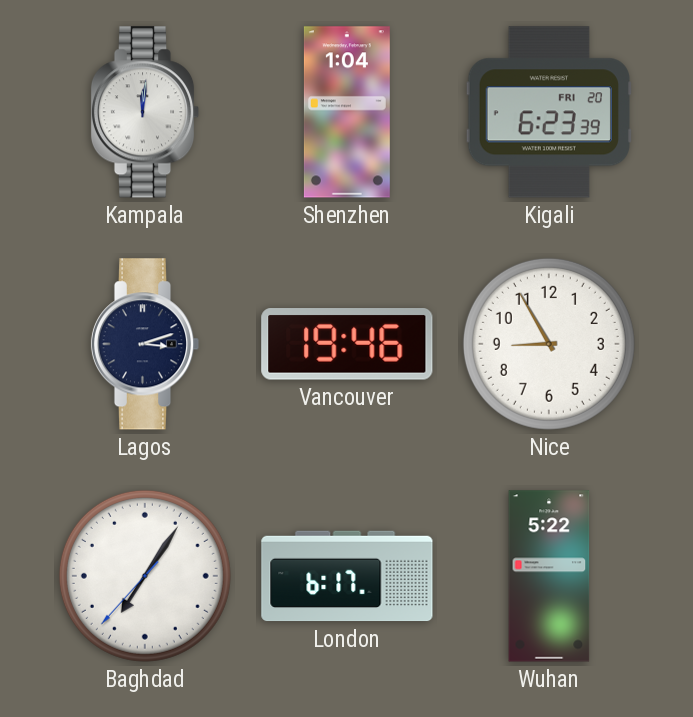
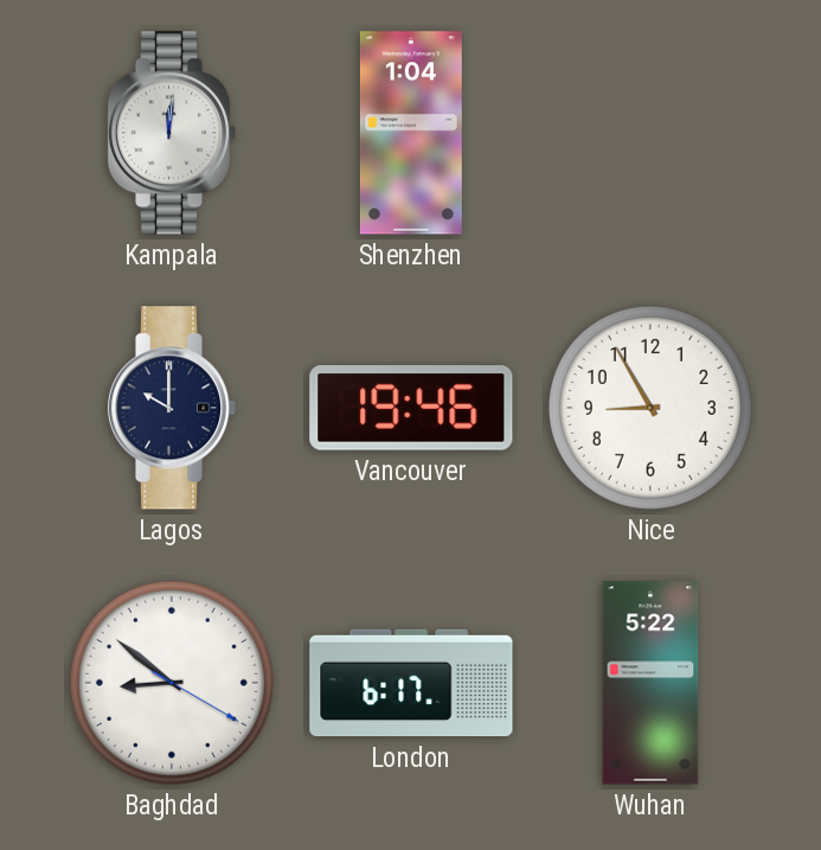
Kigali: 6:23 -> none
Lagos: 3:12 -> 10:00
Baghdad: 7:05 -> 8:51
